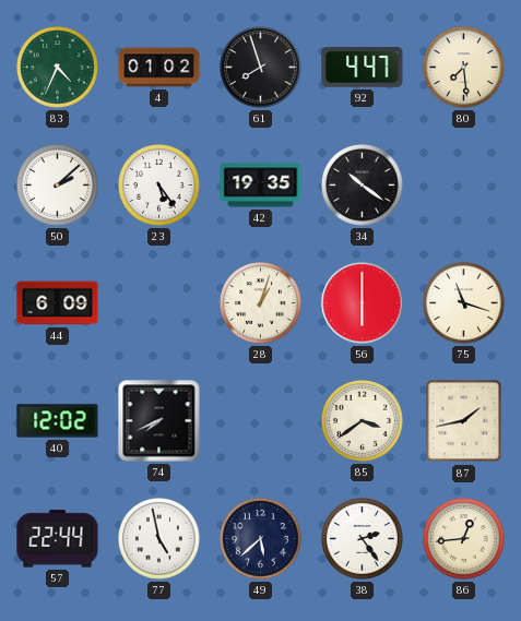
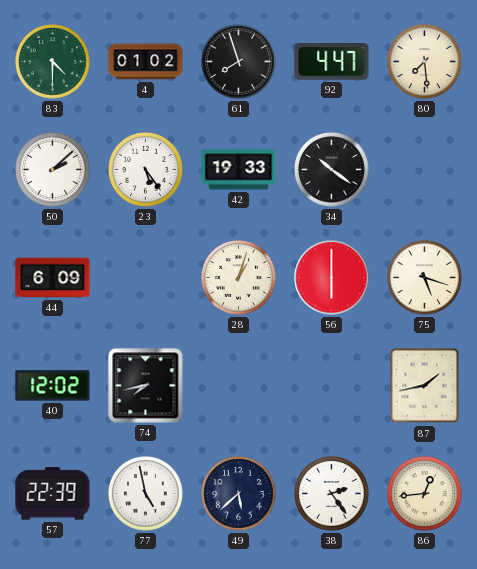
83: 4:34 -> 4:30
42: 19:35 -> 19:33
75: 11:18 -> 5:18
74: 7:41 -> 7:43
85: 3:39 -> none
57: 22:44 -> 22:39
